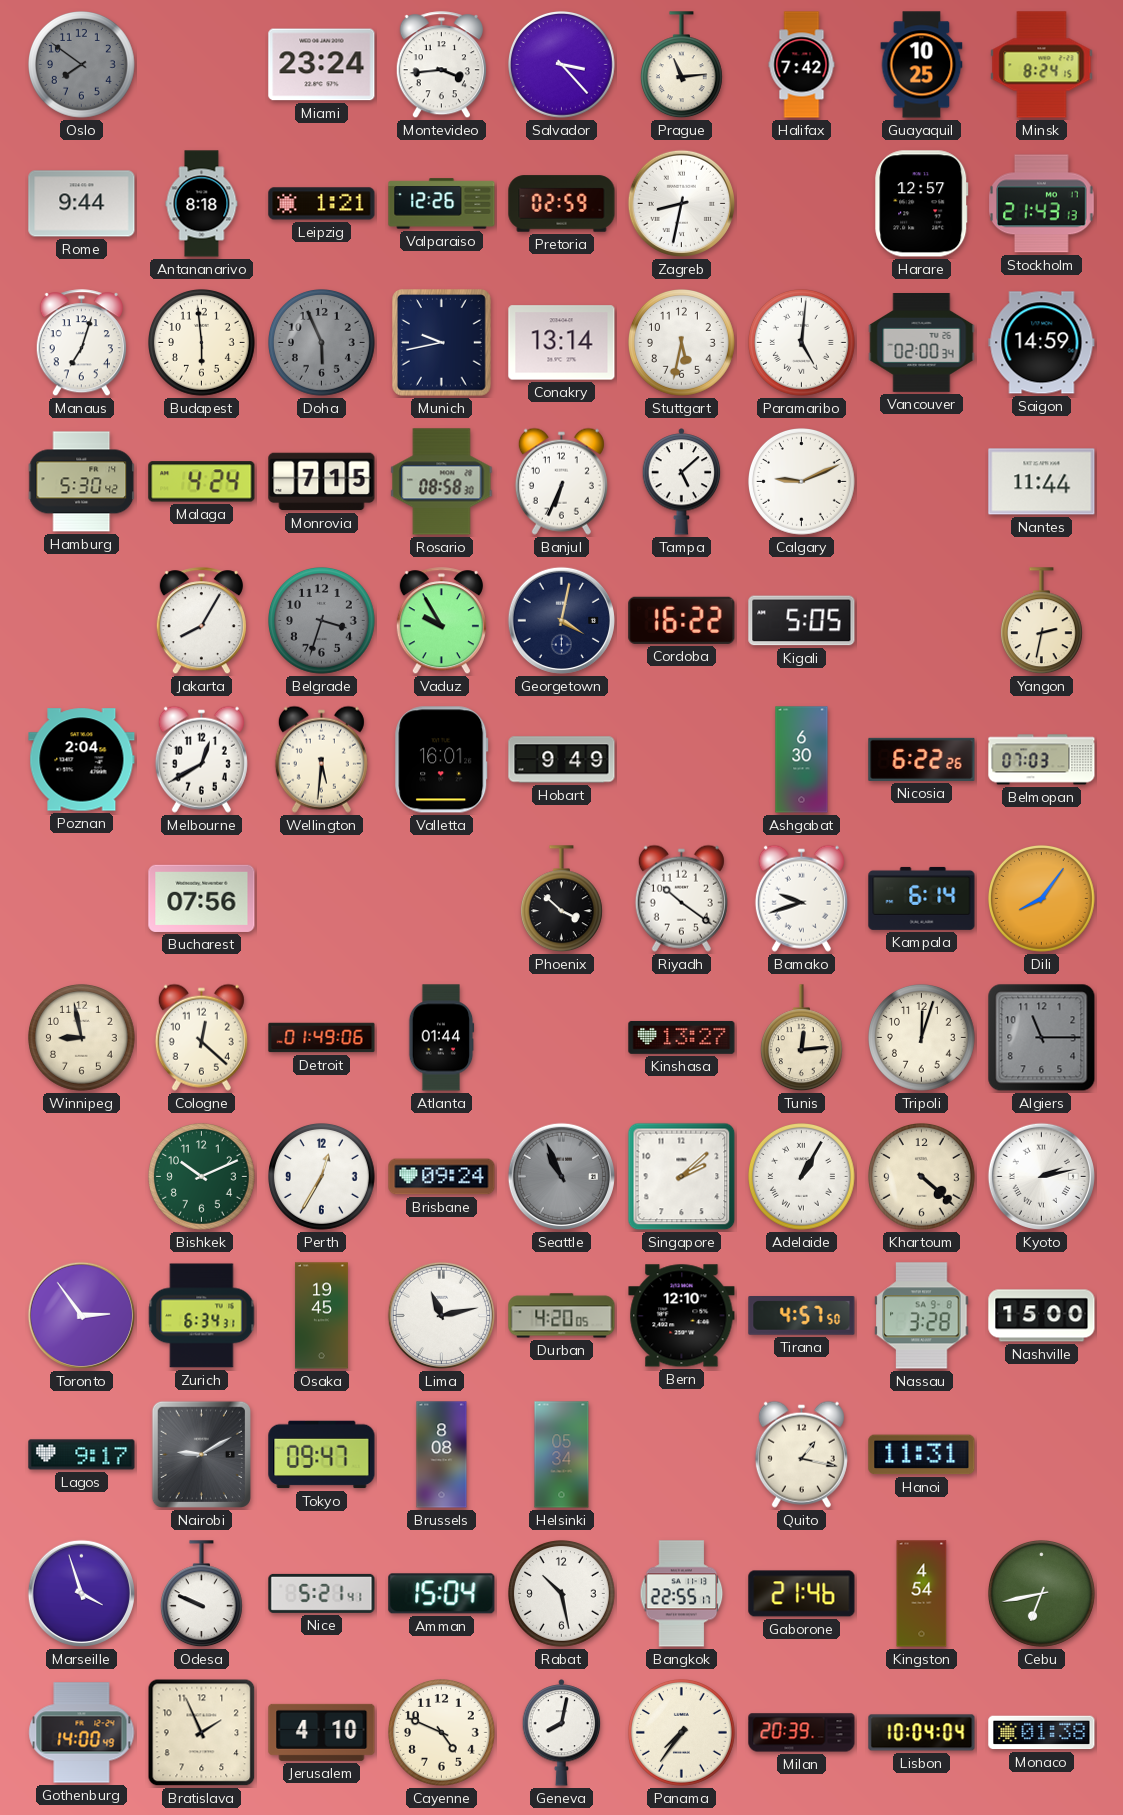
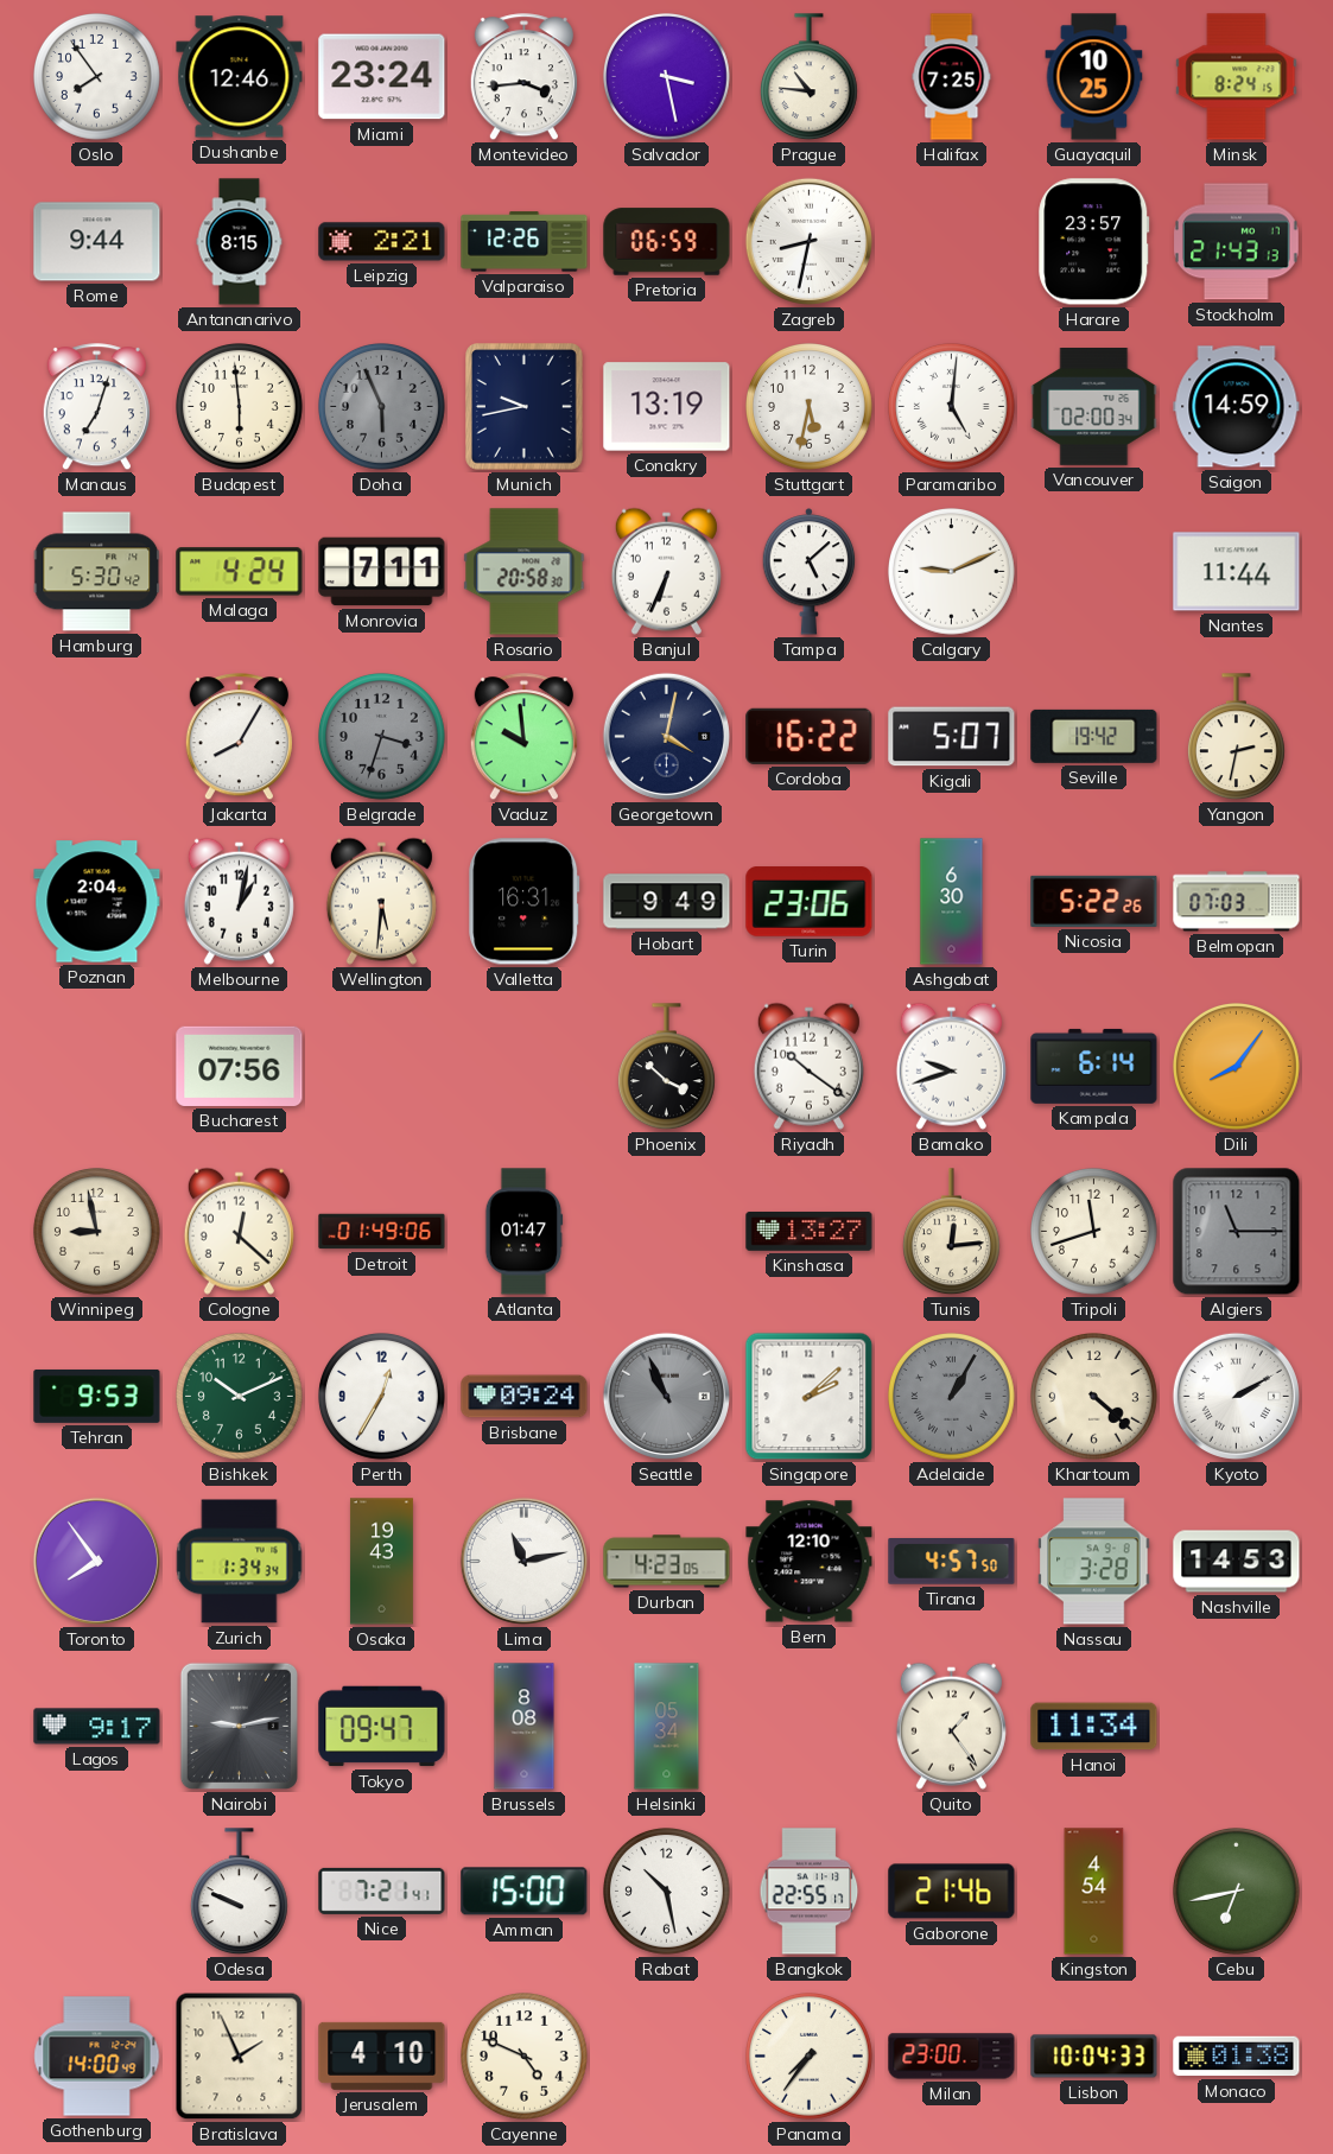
Oslo: 7:51 -> 7:54
Oslo dial: grey -> white
Dushanbe: none -> 12:46
Salvador: 3:23 -> 3:28
Prague: 11:14 -> 10:46
Halifax: 7:42 -> 7:25
Antananarivo: 8:18 -> 8:15
Leipzig: 1:21 -> 2:21
Pretoria: 02:59 -> 06:59
Harare: 12:57 -> 23:57
Conakry: 13:14 -> 13:19
Monrovia: 7:15 -> 7:11
Rosario: 08:58 -> 20:58
Vaduz: 9:55 -> 9:59
Kigali: 5:05 -> 5:07
Seville: none -> 19:42
Melbourne: 12:40 -> 1:02
Valletta: 16:01 -> 16:31
Turin: none -> 23:06
Nicosia: 6:22 -> 5:22
Atlanta: 01:44 -> 01:47
Tripoli: 12:03 -> 11:42
Tehran: none -> 9:53
Adelaide dial: white -> grey
Kyoto: 2:13 -> 2:10
Toronto: 2:54 -> 7:54
Zurich: 6:34 -> 1:34
Osaka: 19:45 -> 19:43
Durban: 4:20 -> 4:23
Nashville: 15:00 -> 14:53
Nairobi: 9:10 -> 9:13
Quito: 1:17 -> 1:24
Hanoi: 11:31 -> 11:34
Marseille: 3:57 -> none
Nice: 5:21 -> 7:21
Amman: 15:04 -> 15:00
Geneva: 8:02 -> none
Milan: 20:39 -> 23:00
Lisbon: 10:04:04 -> 10:04:33
